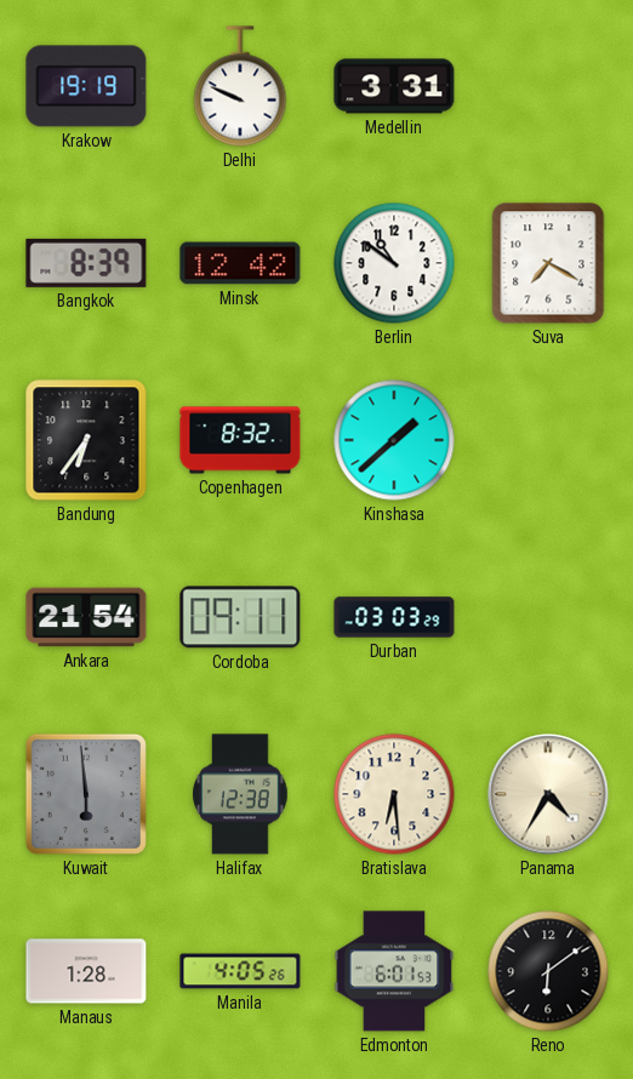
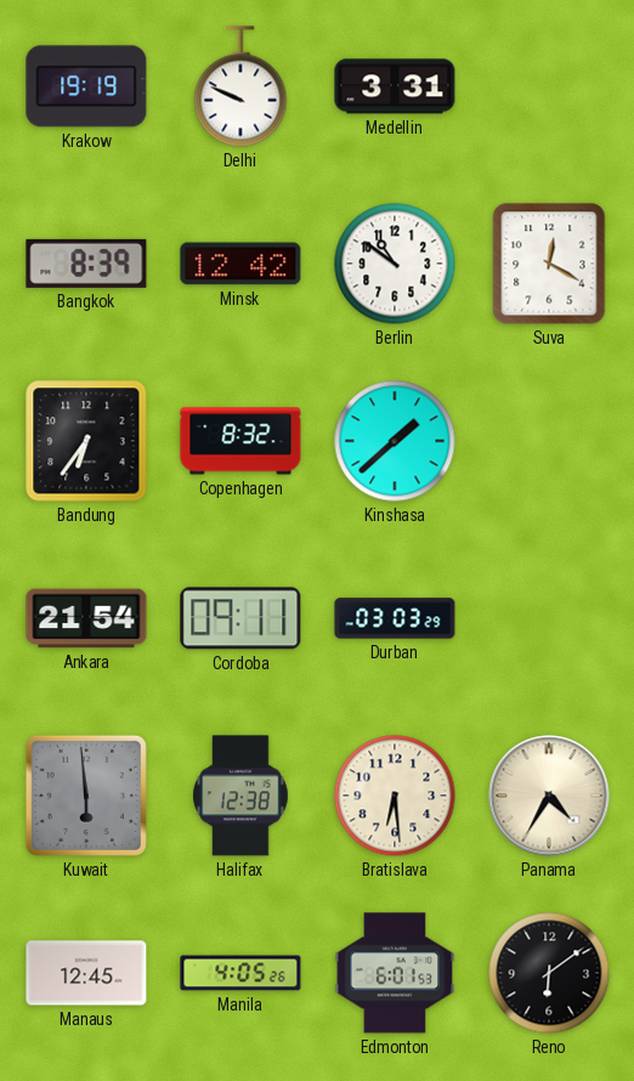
Suva: 7:20 -> 12:20
Manaus: 1:28 -> 12:45
